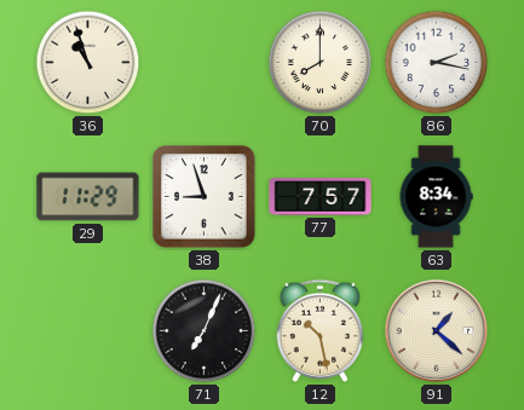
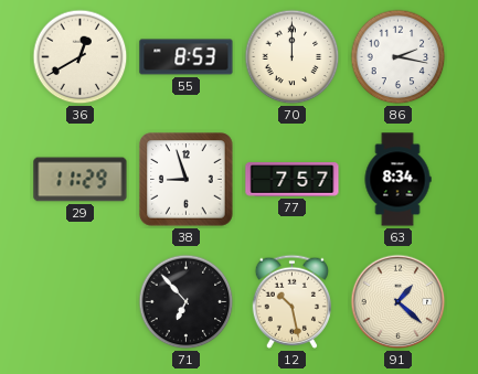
36: 10:57 -> 12:40
55: none -> 8:53
70: 8:00 -> 12:00
71: 7:04 -> 6:53
